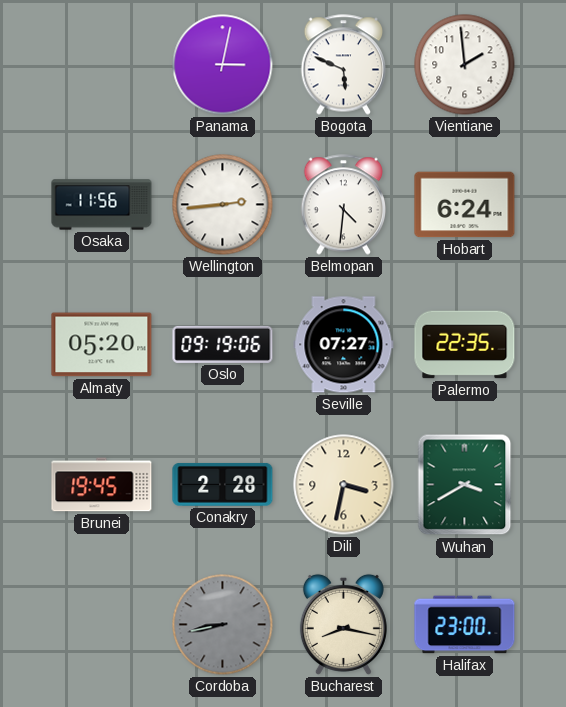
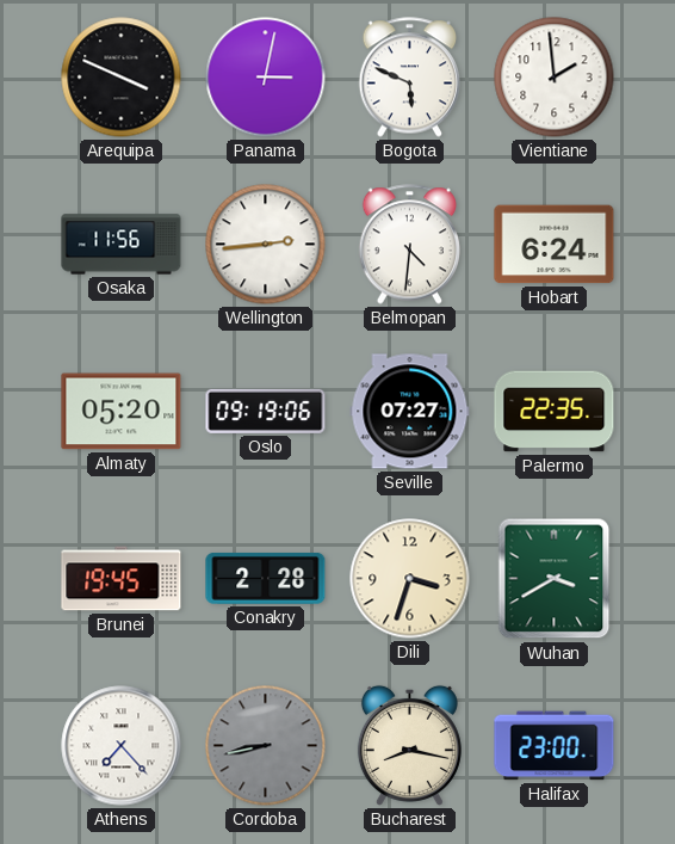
Arequipa: none -> 3:49
Dili: 3:32 -> 3:33
Athens: none -> 7:23
